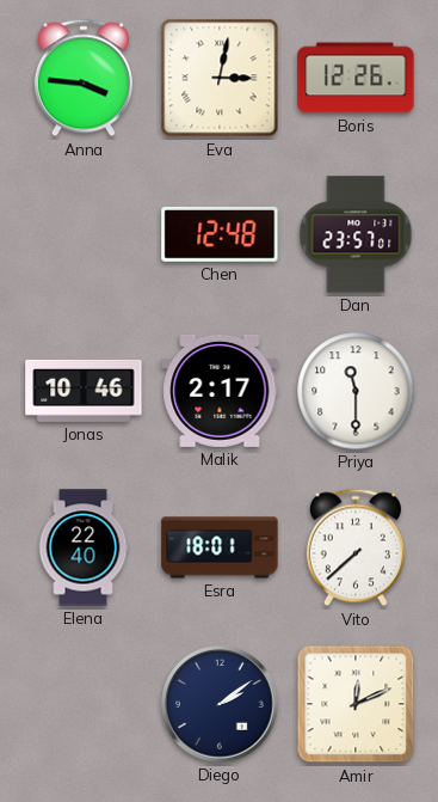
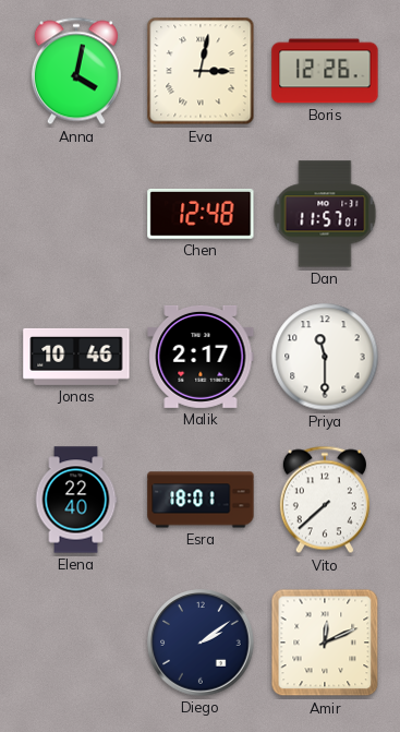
Anna: 3:46 -> 4:02
Dan: 23:57 -> 11:57
